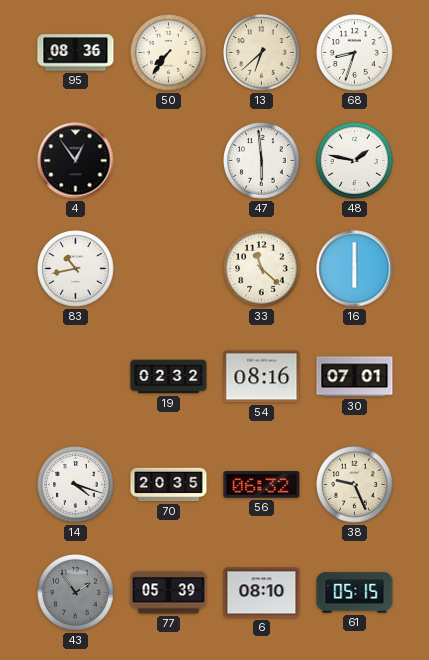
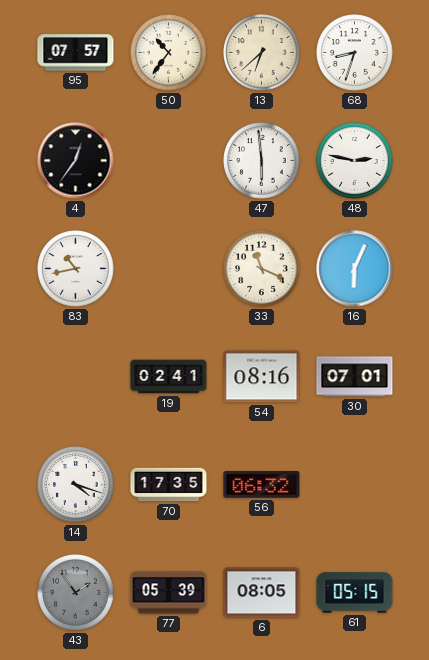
95: 08:36 -> 07:57
50: 7:36 -> 10:36
4: 12:54 -> 12:36
48: 1:47 -> 2:47
33: 11:22 -> 11:19
16: 6:00 -> 6:04
19: 02:32 -> 02:41
70: 20:35 -> 17:35
38: 9:26 -> none
6: 08:10 -> 08:05
